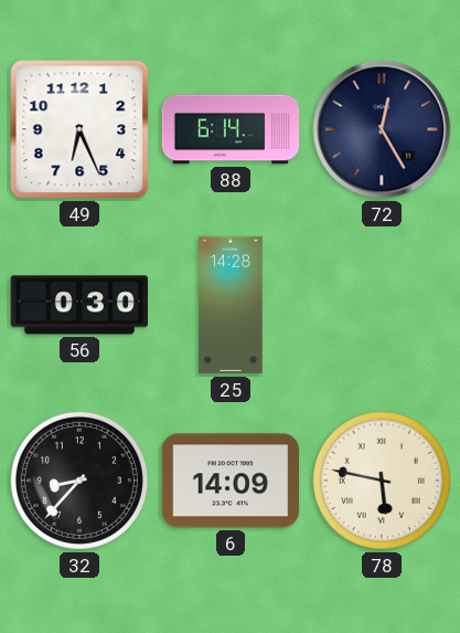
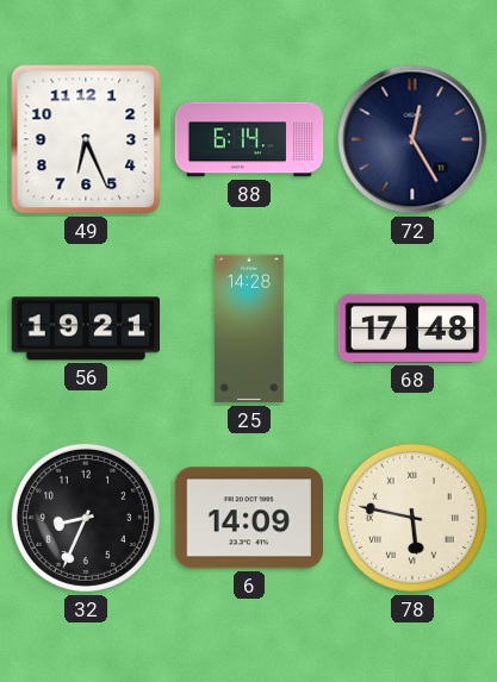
56: 0:30 -> 19:21
68: none -> 17:48
32: 8:37 -> 8:34
